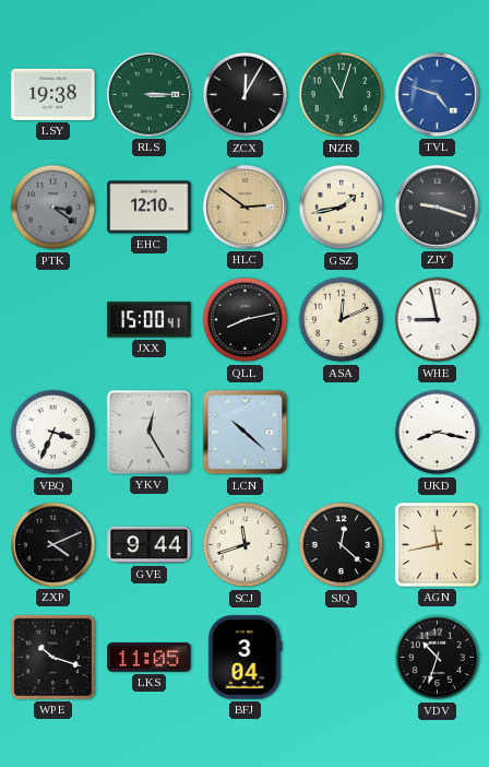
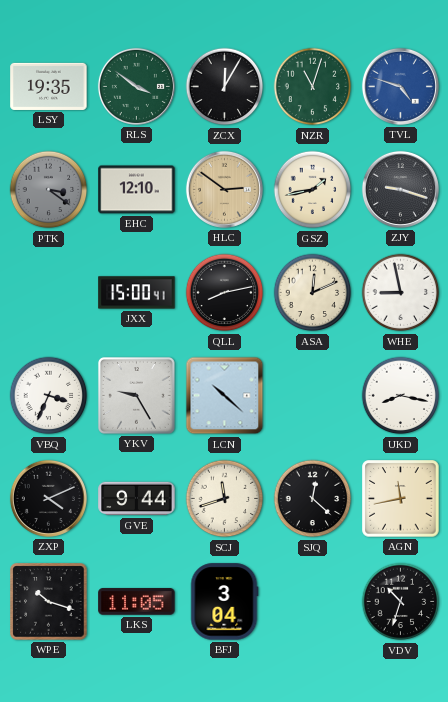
LSY: 19:38 -> 19:35
RLS: 3:15 -> 3:51
YKV: 12:25 -> 9:25
